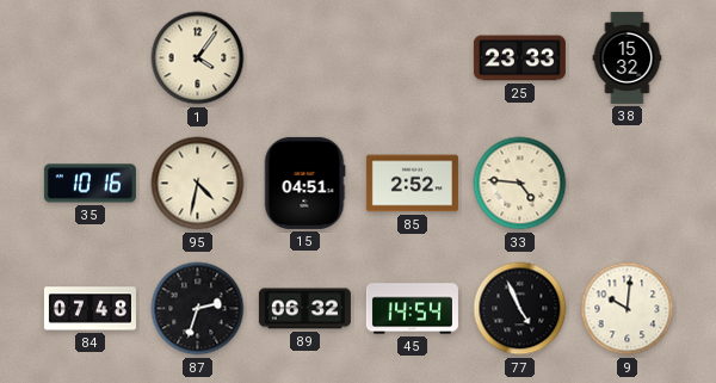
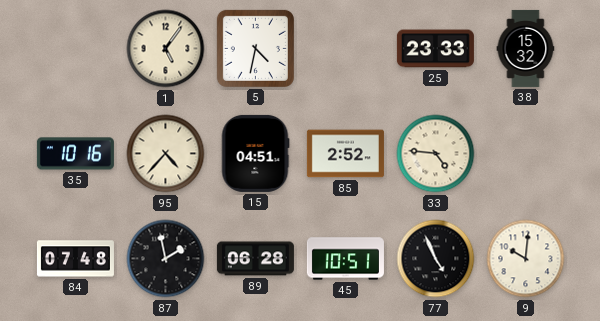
1: 4:06 -> 5:06
5: none -> 4:32
95: 4:32 -> 4:37
87: 2:33 -> 1:58
89: 06:32 -> 06:28
45: 14:54 -> 10:51
